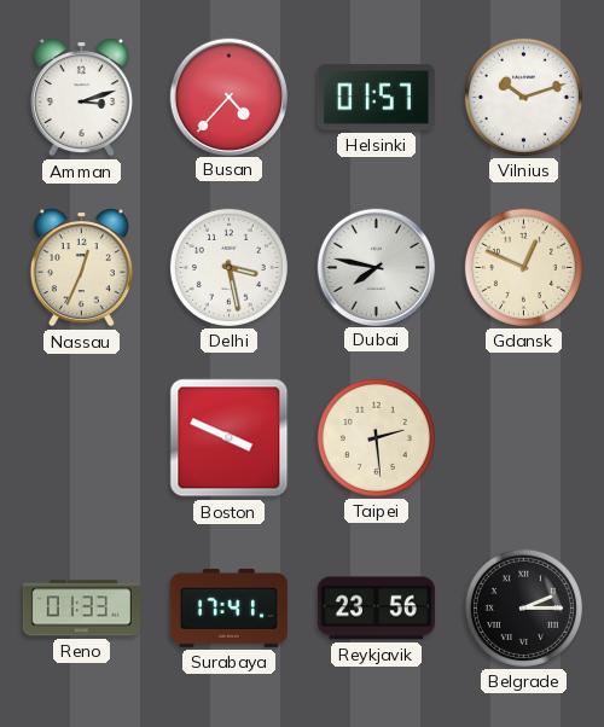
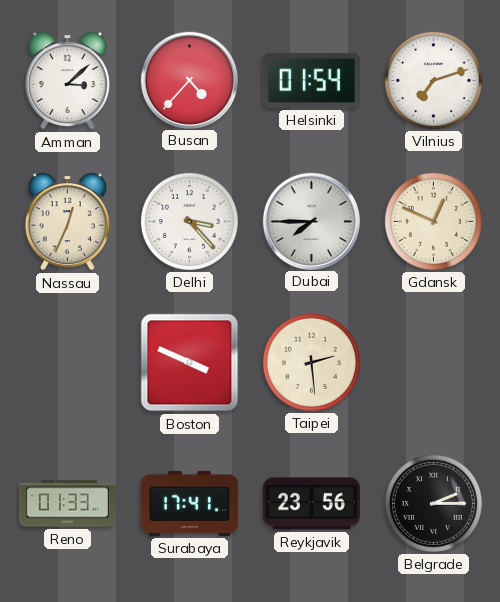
Amman: 3:12 -> 3:08
Helsinki: 01:57 -> 01:54
Vilnius: 10:12 -> 7:12
Delhi: 3:28 -> 3:23
Dubai: 7:47 -> 7:45
